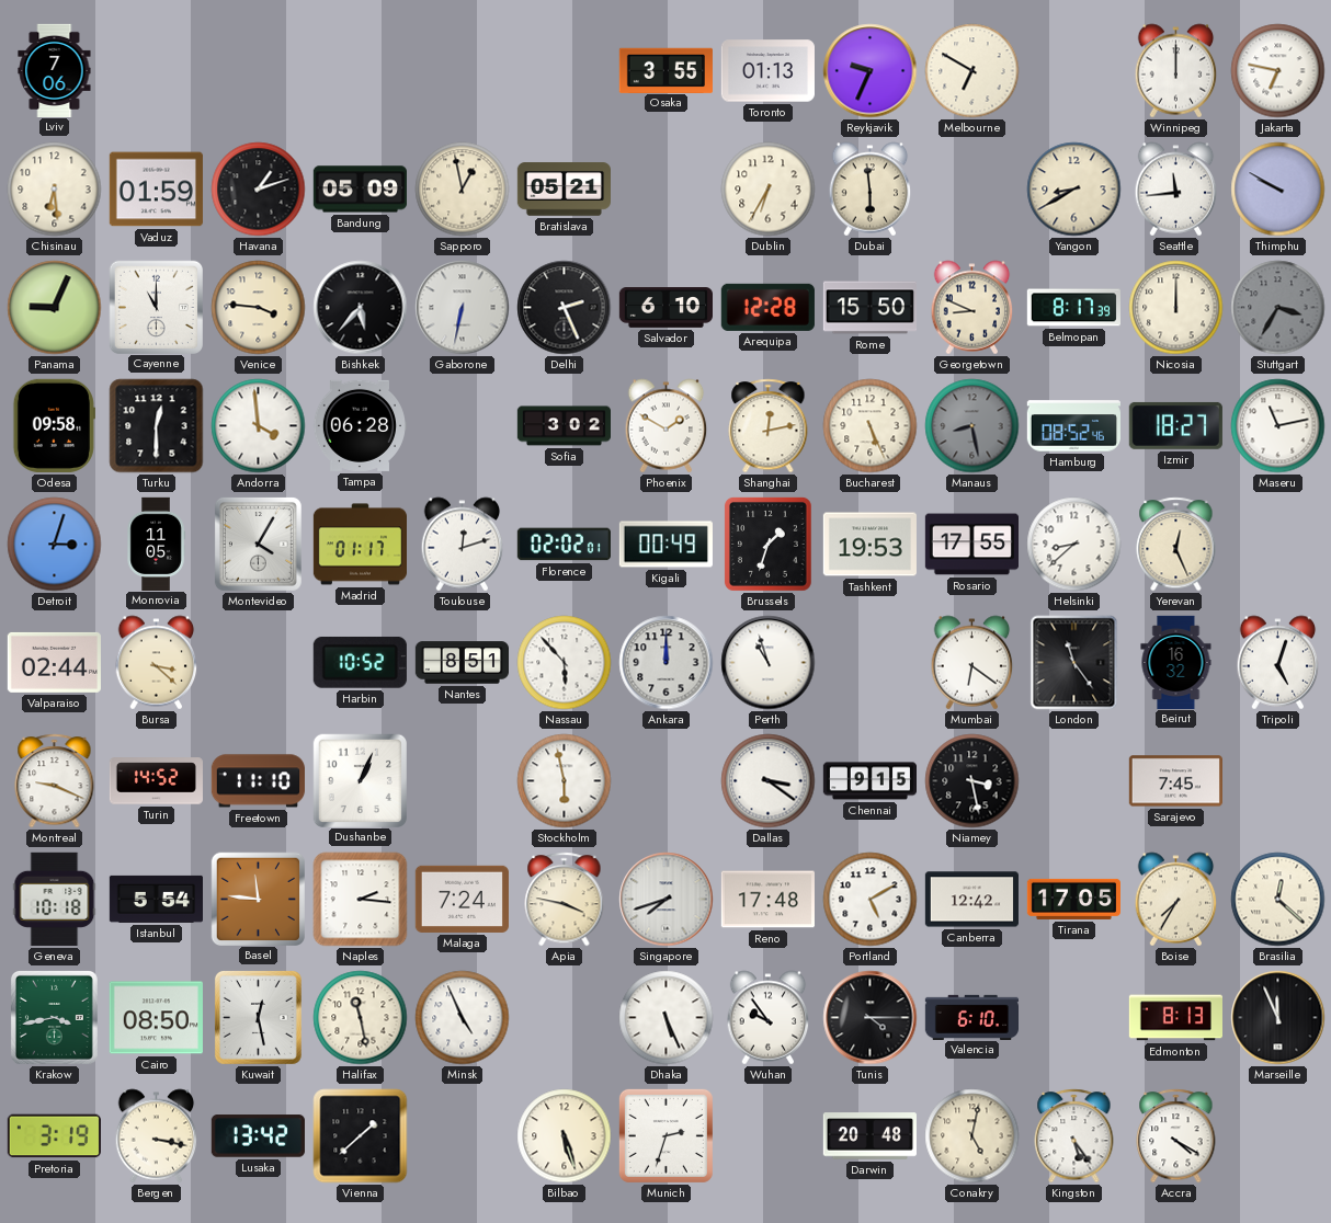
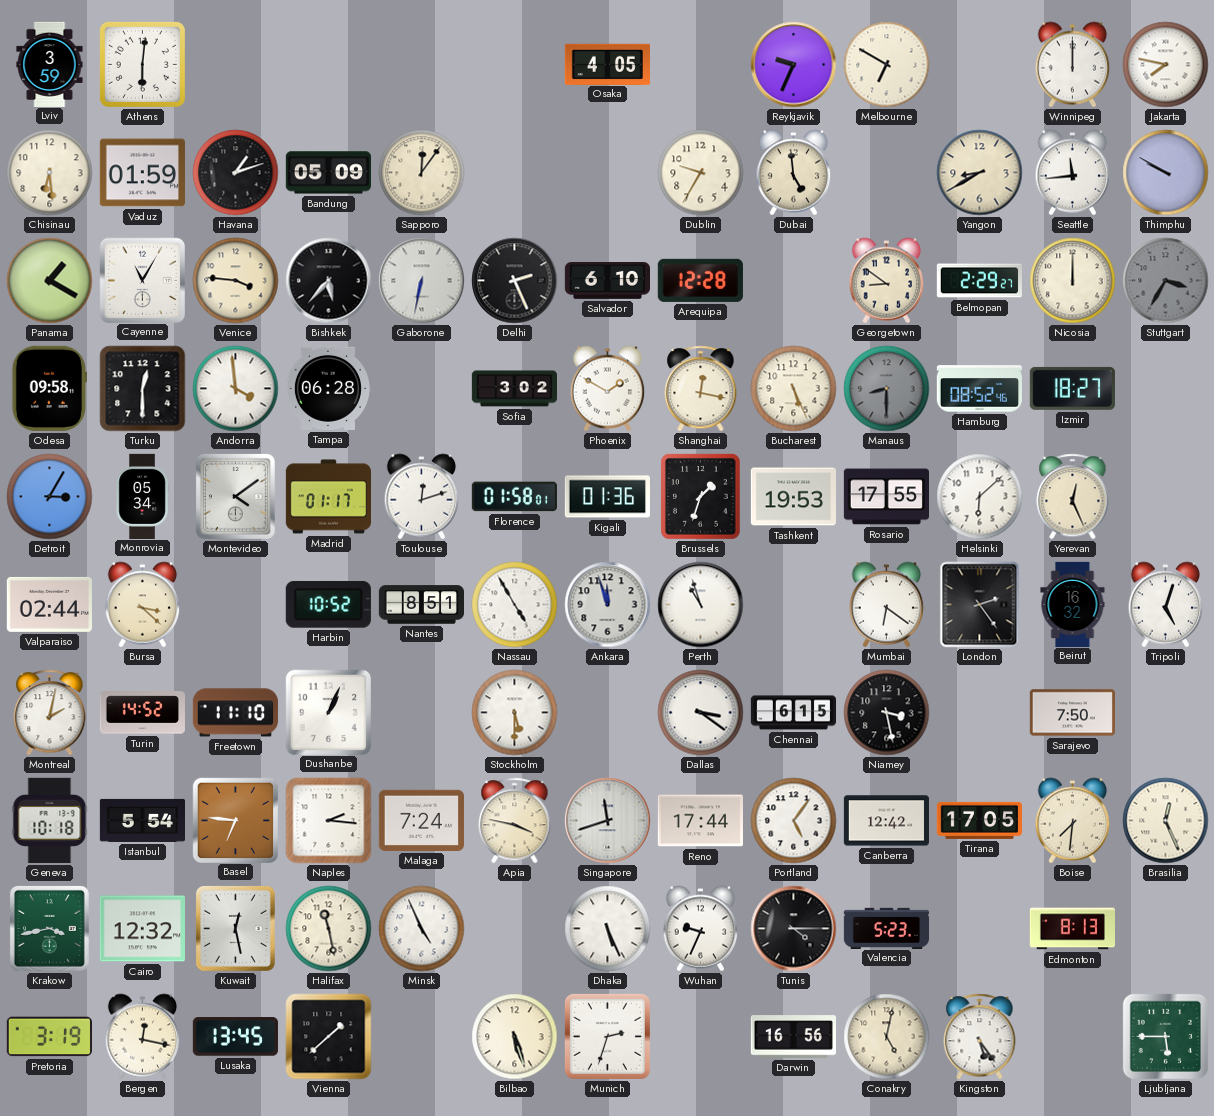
Lviv: 7:06 -> 3:59
Athens: none -> 6:01
Osaka: 3:55 -> 4:05
Toronto: 01:13 -> none
Jakarta: 6:47 -> 7:47
Sapporo: 12:58 -> 12:06
Bratislava: 05:21 -> none
Dublin: 6:35 -> 9:35
Dubai: 5:59 -> 4:59
Panama: 9:04 -> 1:20
Cayenne: 11:00 -> 11:05
Rome: 15:50 -> none
Georgetown: 8:49 -> 8:51
Belmopan: 8:17 -> 2:29
Shanghai: 12:13 -> 12:17
Manaus: 8:28 -> 8:30
Maseru: 11:13 -> none
Detroit: 3:03 -> 3:05
Monrovia: 11:05 -> 05:34
Montevideo: 4:05 -> 4:09
Florence: 02:02 -> 01:58
Kigali: 00:49 -> 01:36
Helsinki: 8:38 -> 6:08
Nassau: 5:53 -> 4:55
Ankara: 12:00 -> 11:57
London: 11:24 -> 2:24
Montreal: 9:19 -> 2:02
Stockholm: 5:58 -> 5:30
Chennai: 9:15 -> 6:15
Sarajevo: 7:45 -> 7:50
Basel: 11:46 -> 6:46
Singapore: 7:42 -> 11:42
Reno: 17:48 -> 17:44
Portland: 5:10 -> 5:06
Boise: 7:35 -> 7:31
Brasilia: 12:22 -> 12:26
Cairo: 08:50 -> 12:32
Wuhan: 9:54 -> 9:34
Valencia: 6:10 -> 5:23
Marseille: 11:56 -> none
Bergen: 3:17 -> 12:17
Lusaka: 13:42 -> 13:45
Darwin: 20:48 -> 16:56
Accra: 4:20 -> none
Ljubljana: none -> 5:45
